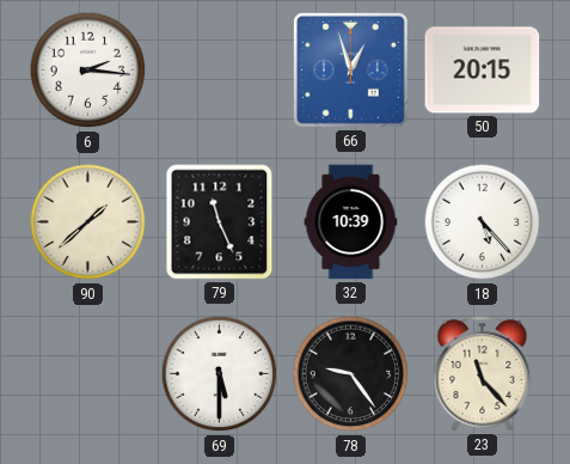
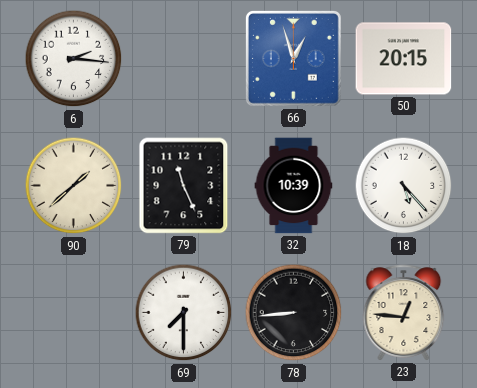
69: 5:30 -> 7:30
78: 9:24 -> 8:44
23: 11:23 -> 12:46
